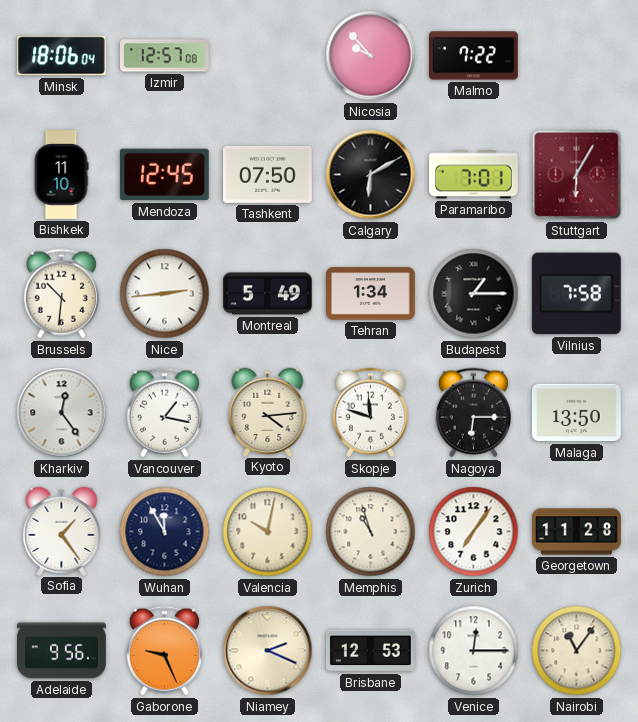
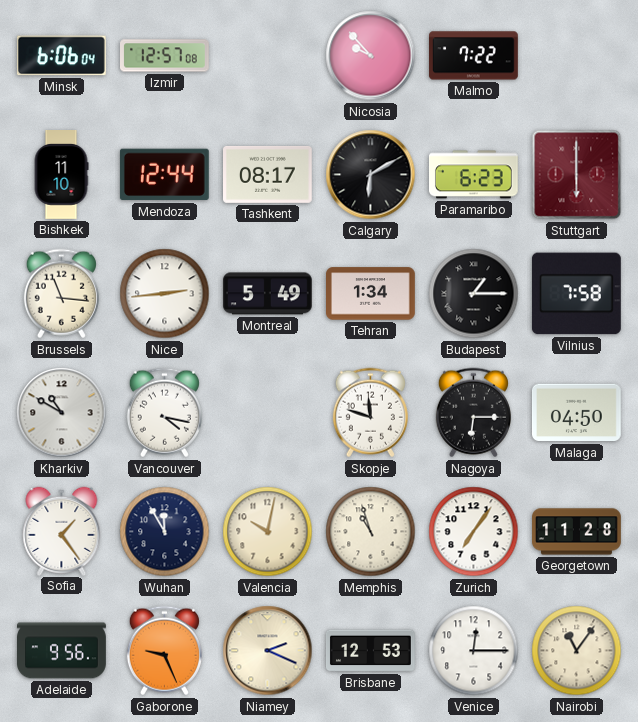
Minsk: 18:06 -> 6:06
Mendoza: 12:45 -> 12:44
Tashkent: 07:50 -> 08:17
Paramaribo: 7:01 -> 6:23
Stuttgart: 6:05 -> 6:00
Brussels: 10:31 -> 11:16
Kharkiv: 12:24 -> 10:50
Vancouver: 1:17 -> 4:17
Kyoto: 4:14 -> none
Malaga: 13:50 -> 04:50
